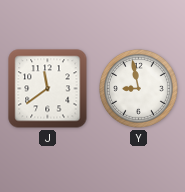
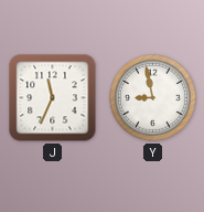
J: 11:39 -> 11:34
